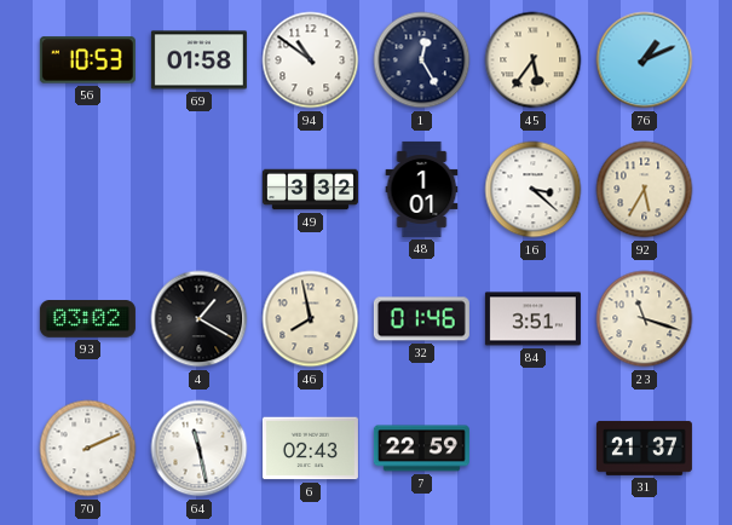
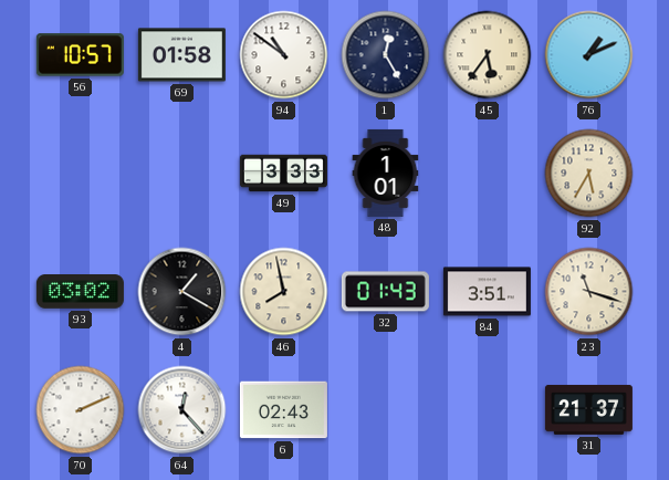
56: 10:53 -> 10:57
49: 3:32 -> 3:33
16: 3:22 -> none
32: 01:46 -> 01:43
64: 11:28 -> 12:23
7: 22:59 -> none
